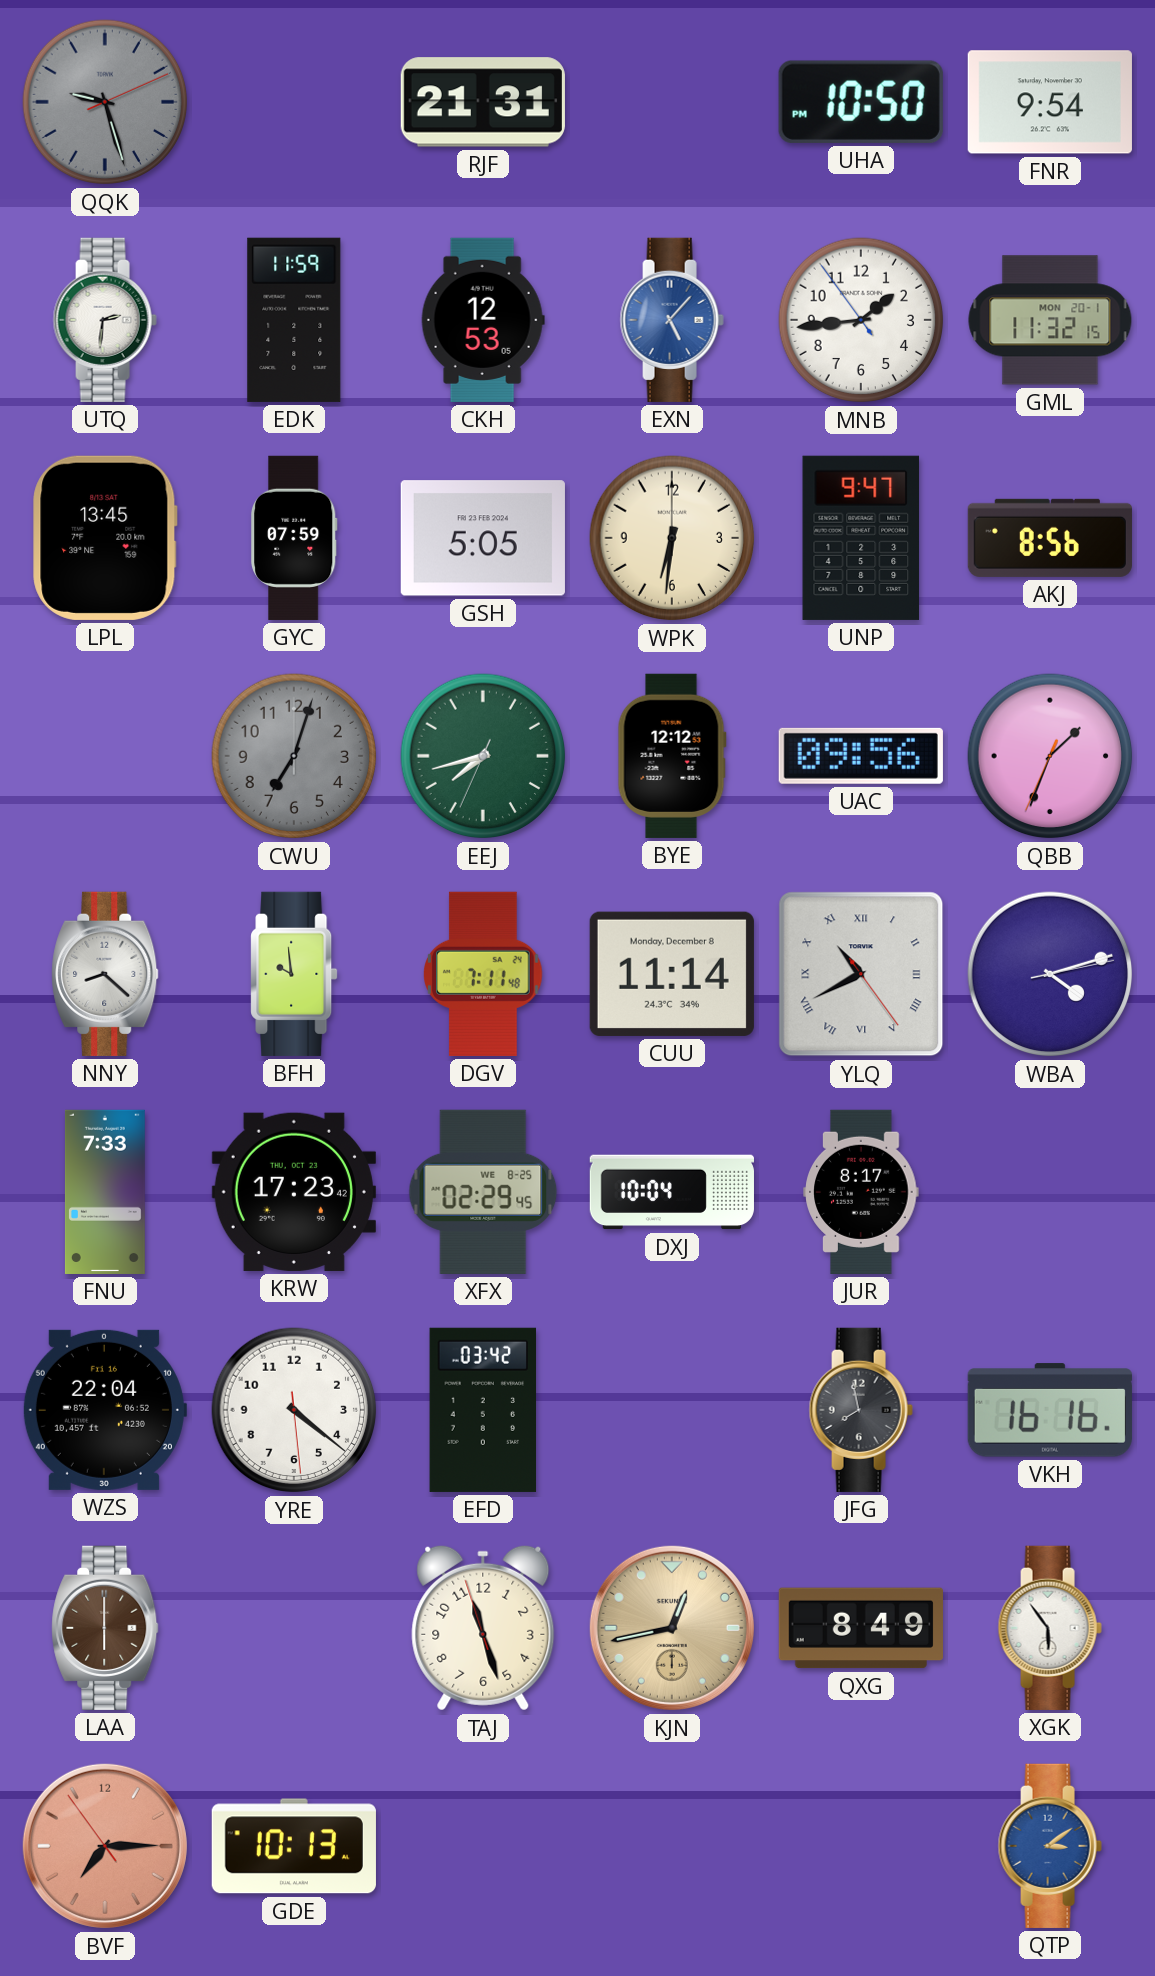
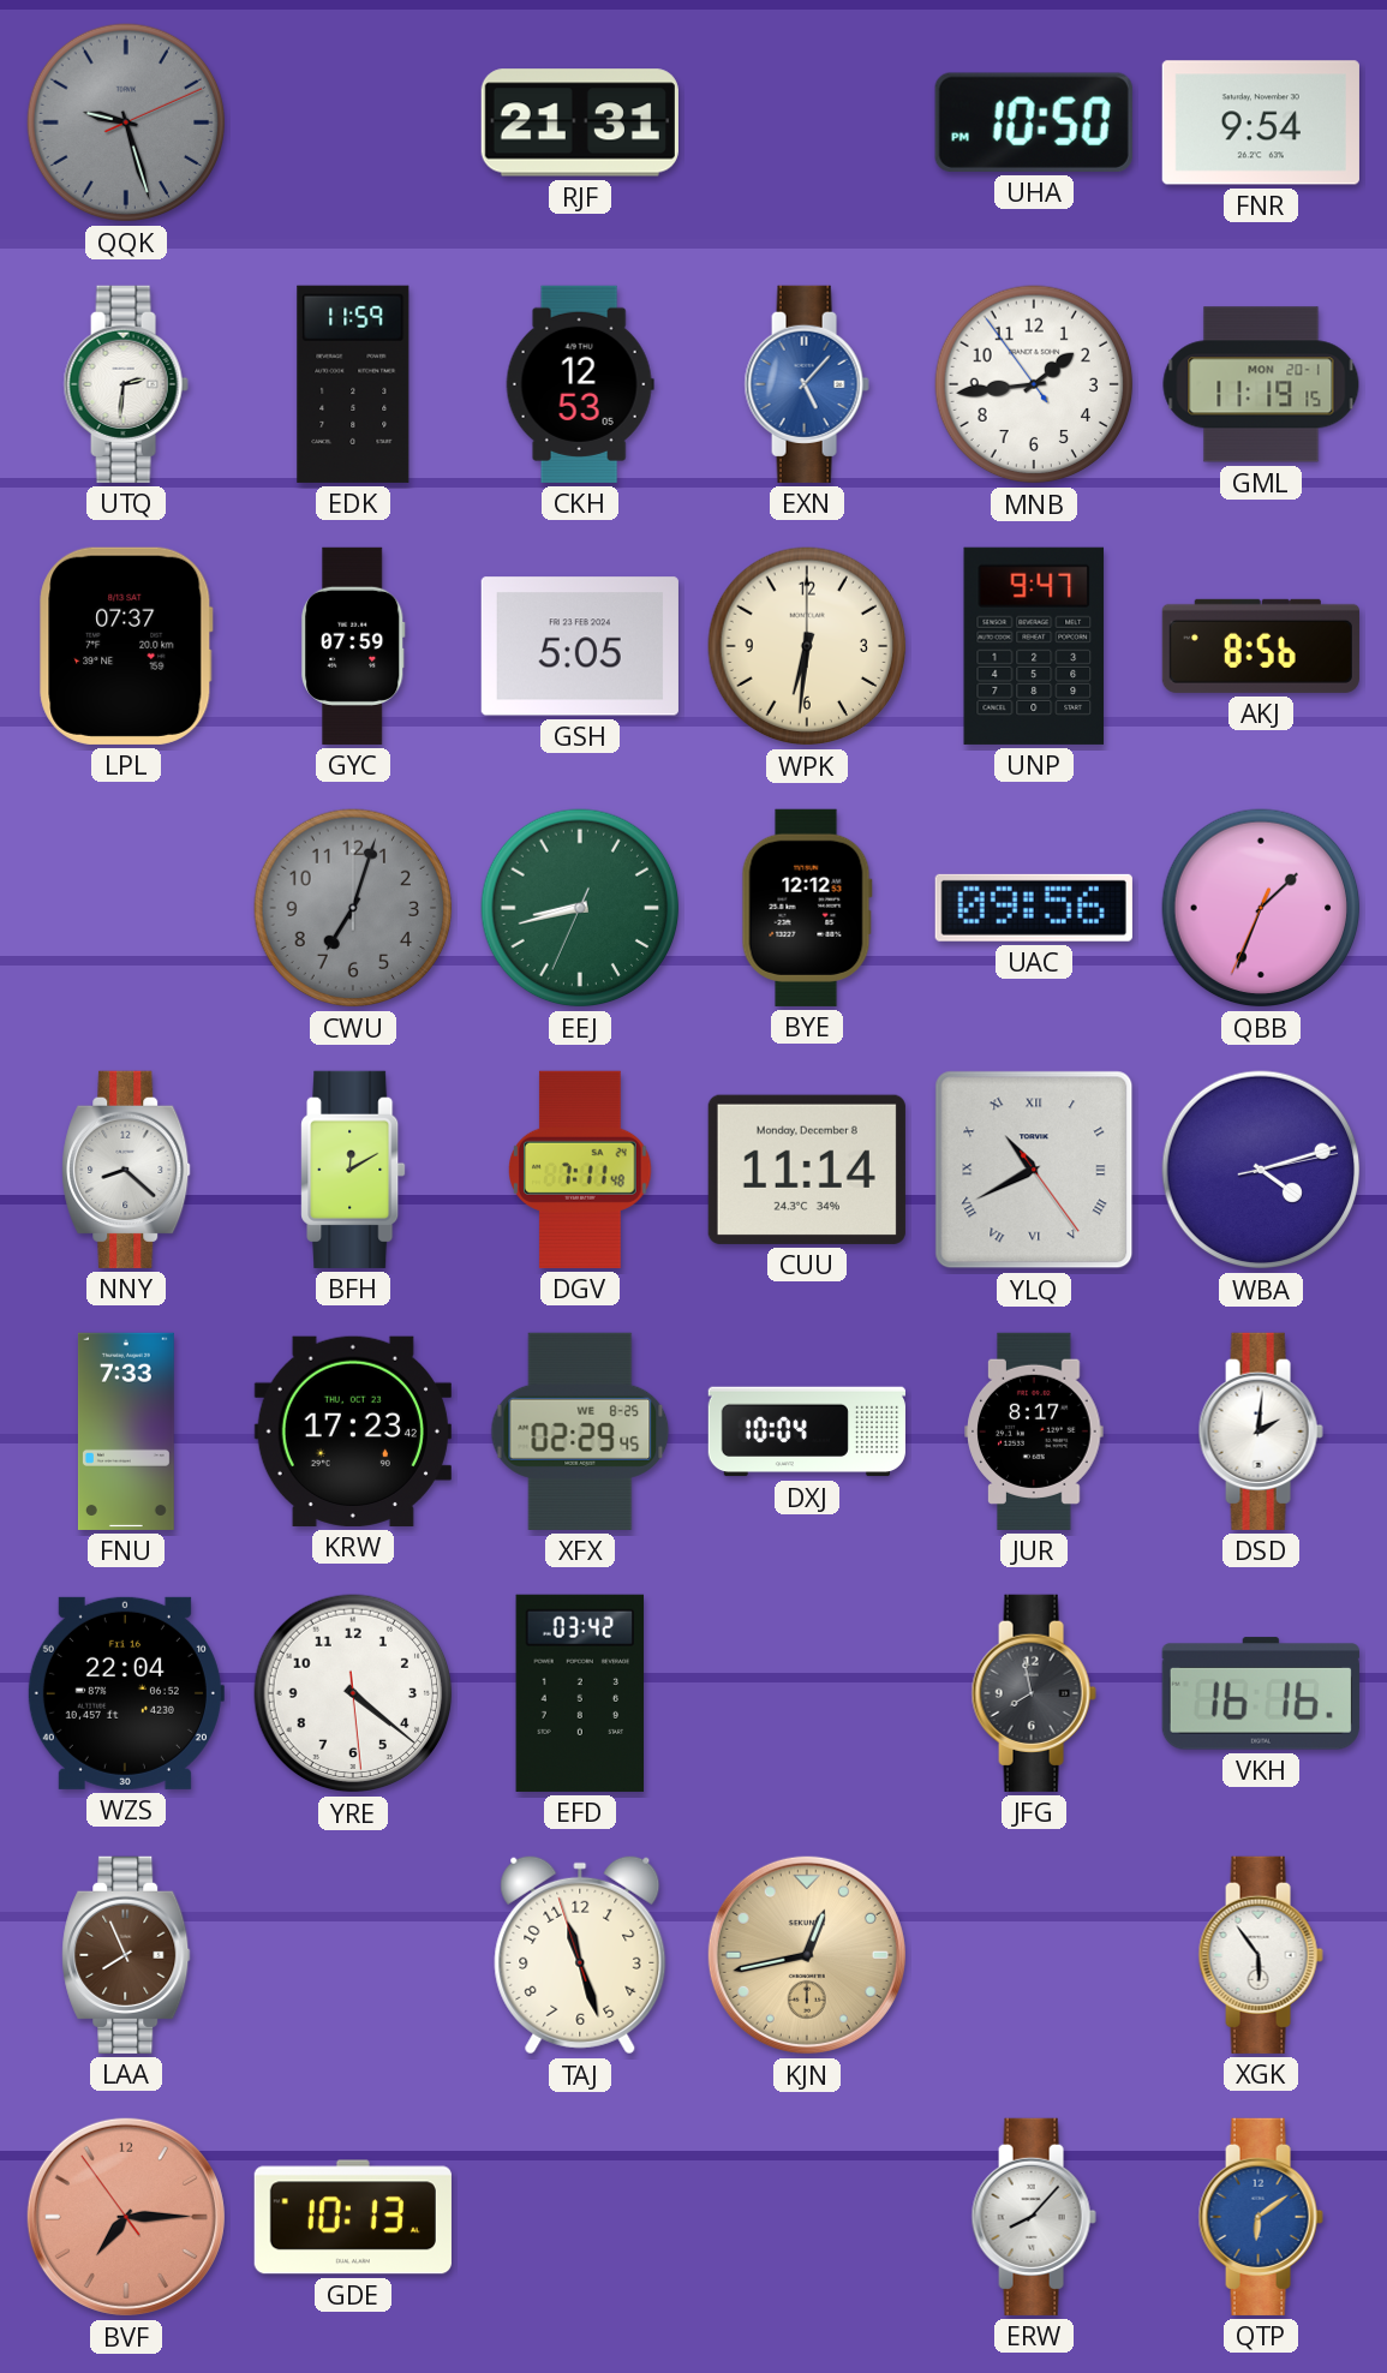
GML: 11:32 -> 11:19
LPL: 13:45 -> 07:37
EEJ: 7:42 -> 8:42
BFH: 9:59 -> 12:10
DSD: none -> 2:01
LAA: 6:00 -> 7:56
QXG: 8:49 -> none
ERW: none -> 8:07
QTP: 3:09 -> 6:09
